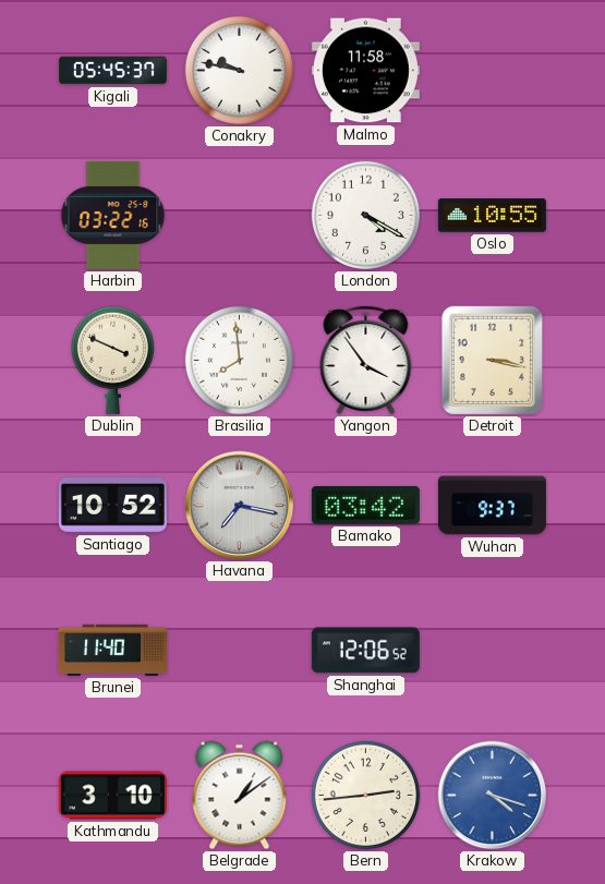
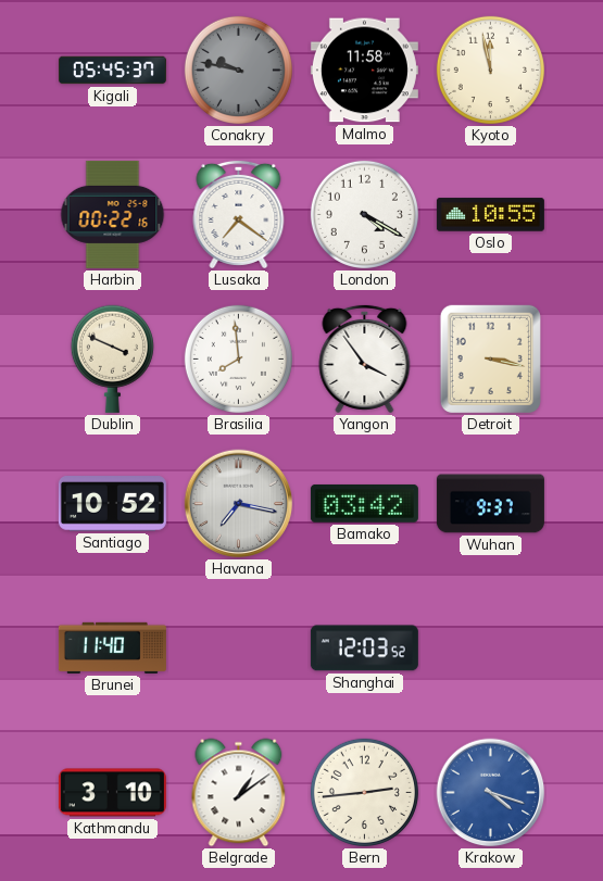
Conakry dial: white -> grey
Kyoto: none -> 11:58
Harbin: 03:22 -> 00:22
Lusaka: none -> 7:21
Shanghai: 12:06 -> 12:03
